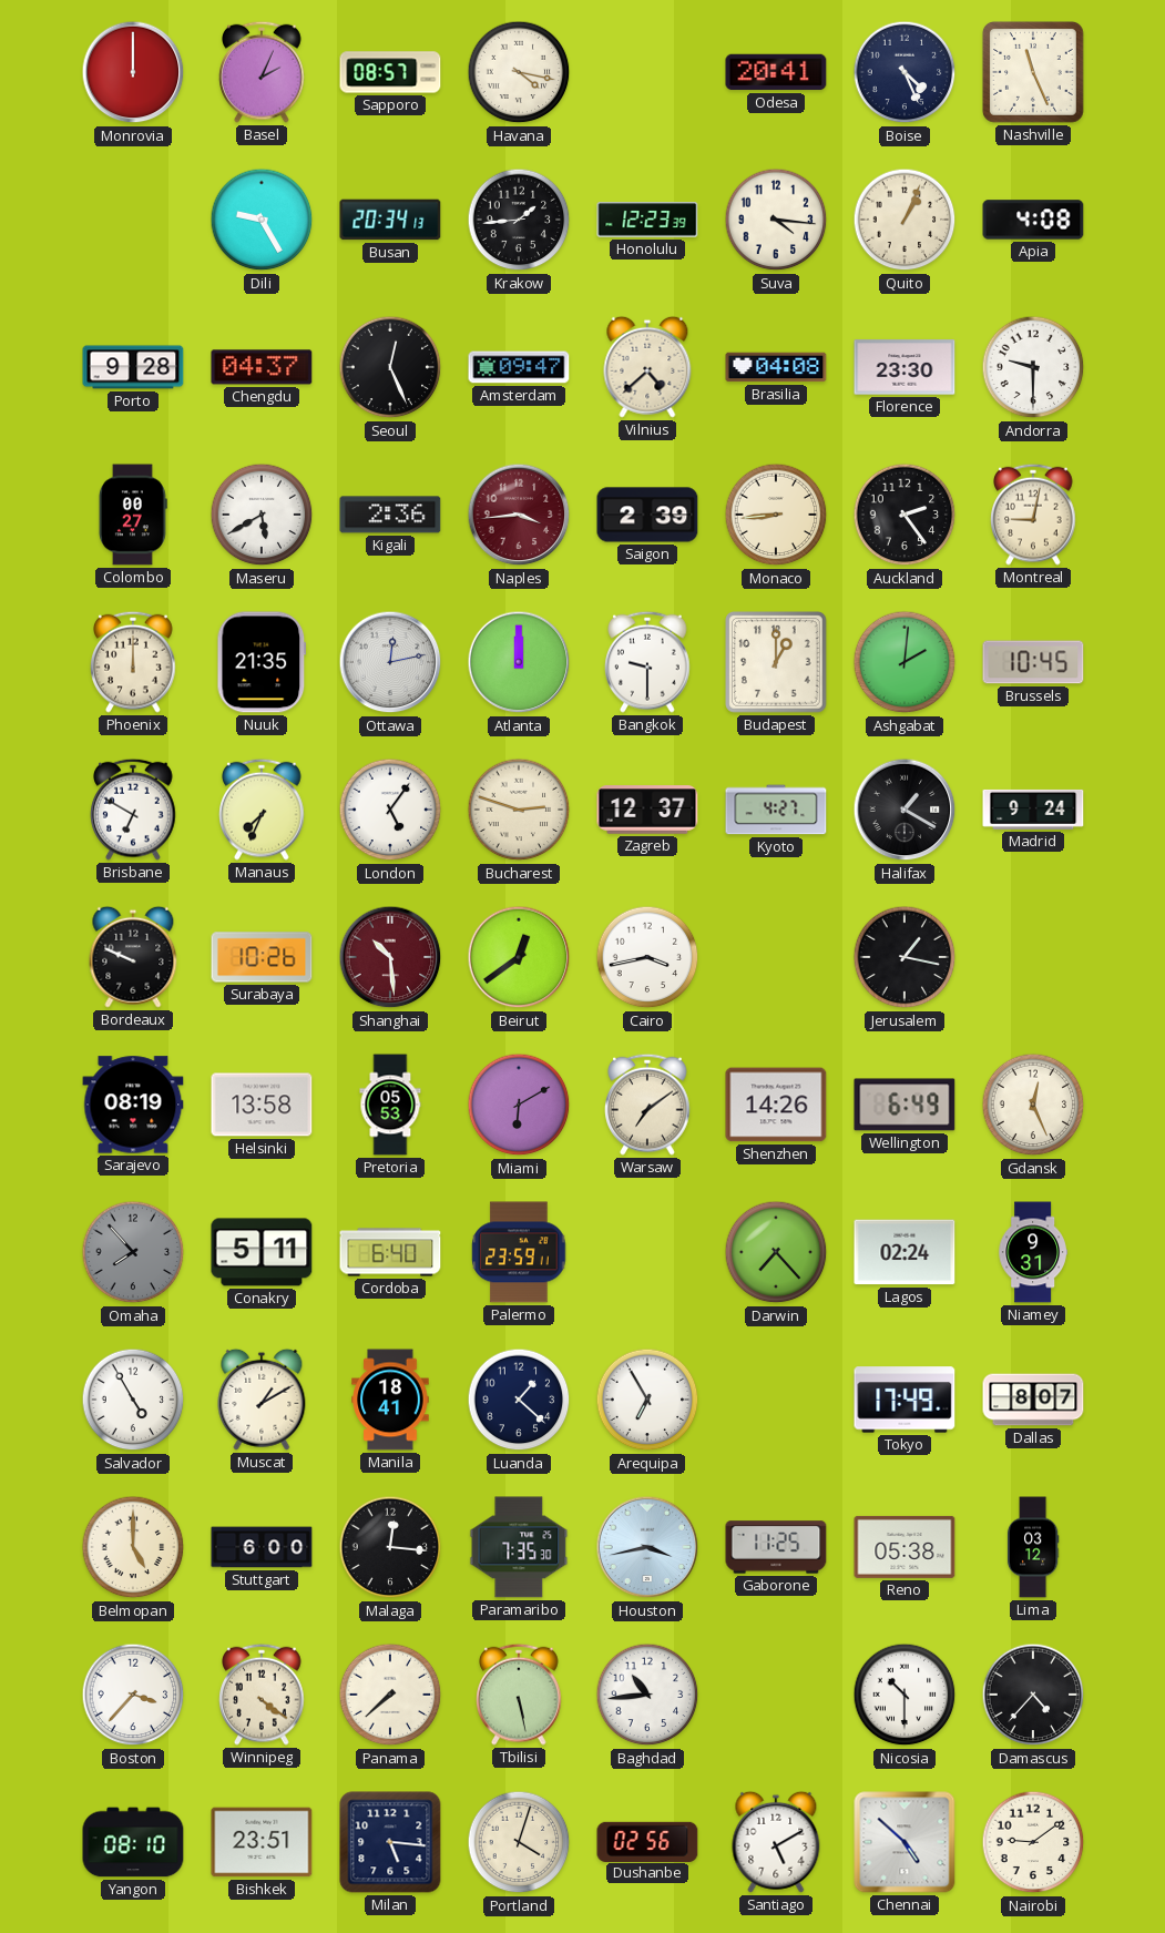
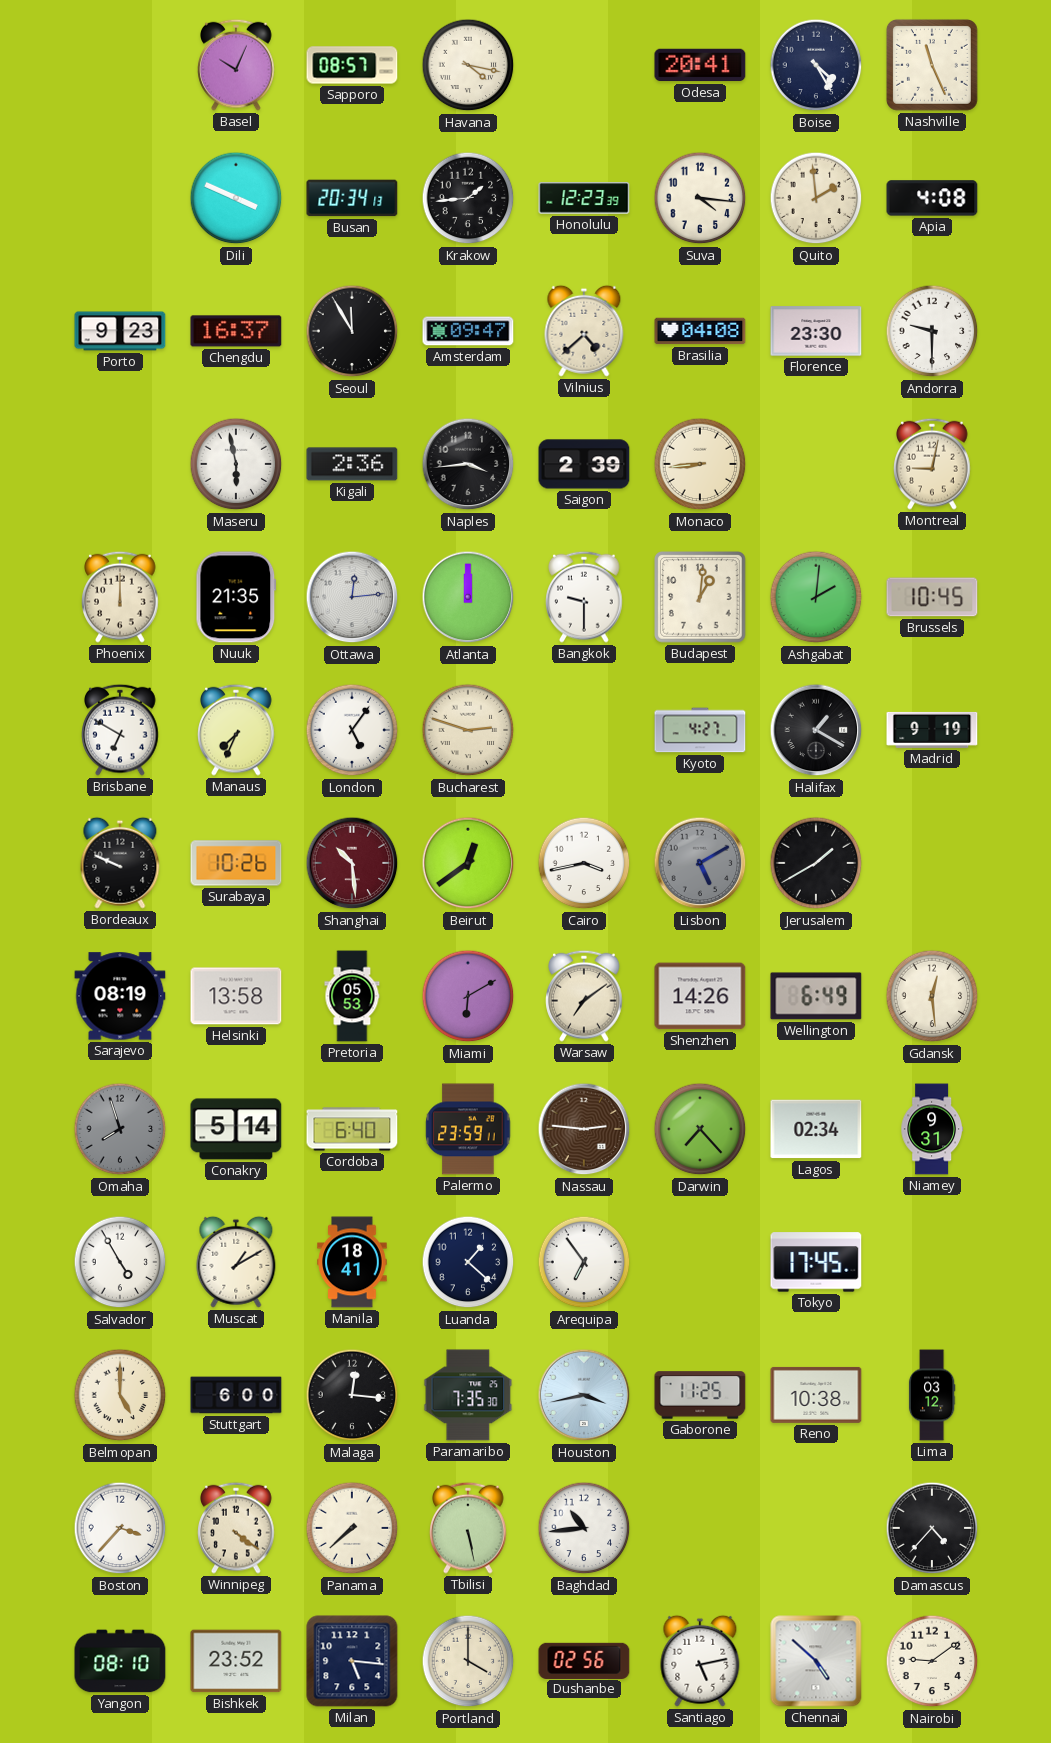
Monrovia: 12:00 -> none
Basel: 2:04 -> 10:04
Boise: 4:26 -> 4:25
Dili: 9:25 -> 3:49
Quito: 1:04 -> 1:59
Porto: 9:28 -> 9:23
Chengdu: 04:37 -> 16:37
Seoul: 12:26 -> 11:55
Colombo: 00:27 -> none
Maseru: 5:40 -> 5:58
Naples dial: burgundy -> black
Auckland: 2:24 -> none
Ottawa: 12:13 -> 12:14
Budapest: 1:00 -> 1:01
Zagreb: 12:37 -> none
Madrid: 9:24 -> 9:19
Lisbon: none -> 5:10
Jerusalem: 1:17 -> 1:40
Gdansk: 12:26 -> 12:29
Omaha: 7:53 -> 7:57
Conakry: 5:11 -> 5:14
Nassau: none -> 2:46
Lagos: 02:24 -> 02:34
Arequipa: 6:55 -> 6:54
Tokyo: 17:49 -> 17:45
Dallas: 8:07 -> none
Reno: 05:38 -> 10:38
Nicosia: 10:30 -> none
Bishkek: 23:51 -> 23:52
Portland: 4:03 -> 4:00
Santiago: 5:10 -> 5:13
